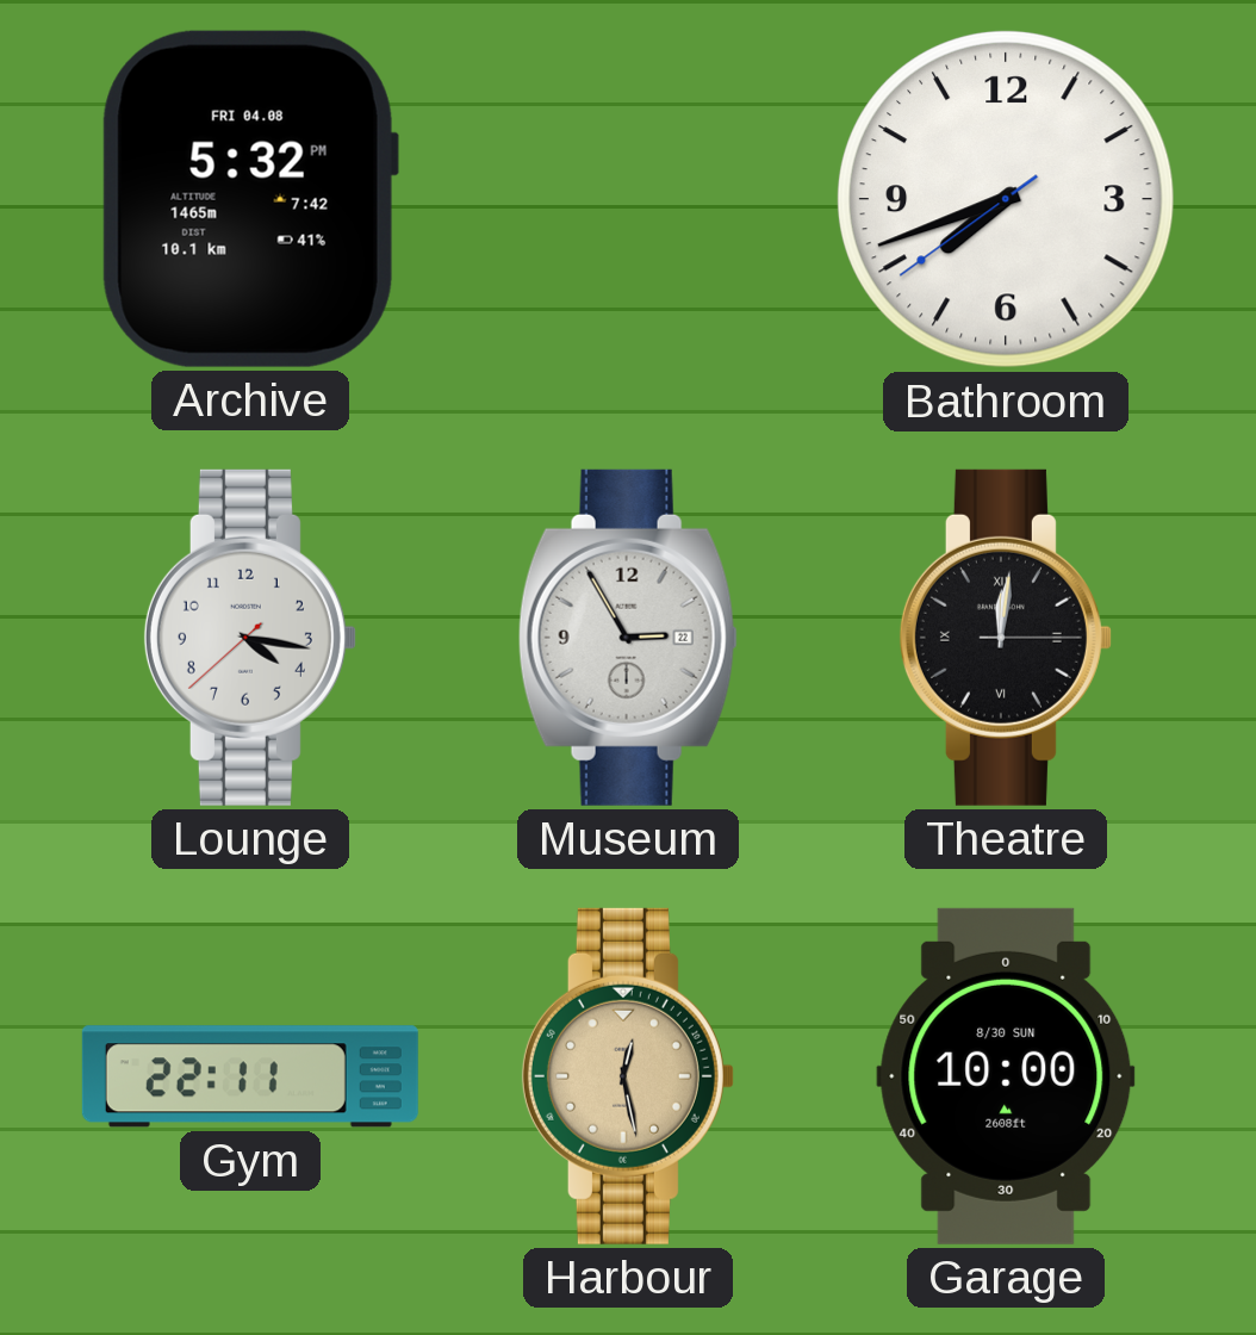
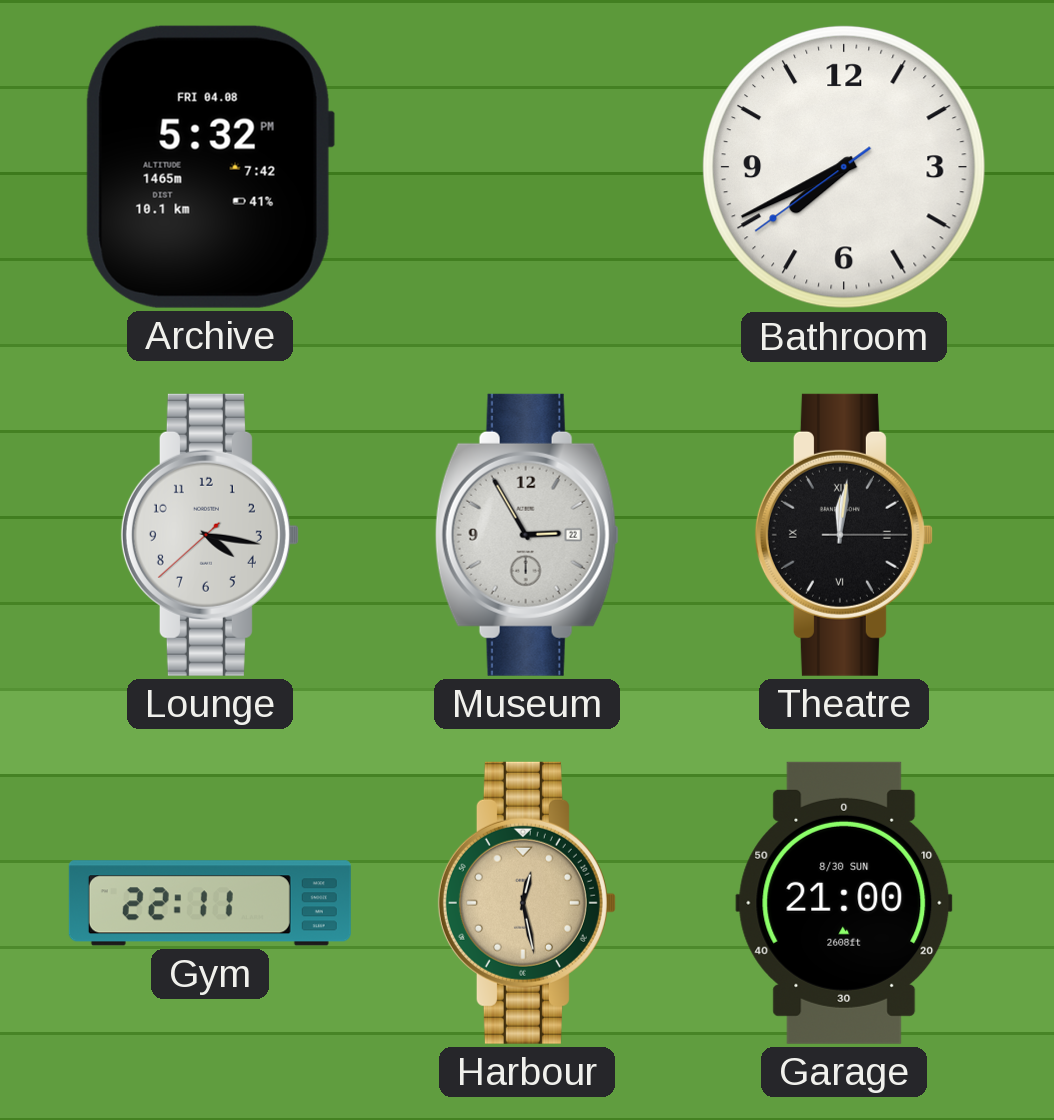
Bathroom: 7:41 -> 7:40
Garage: 10:00 -> 21:00
